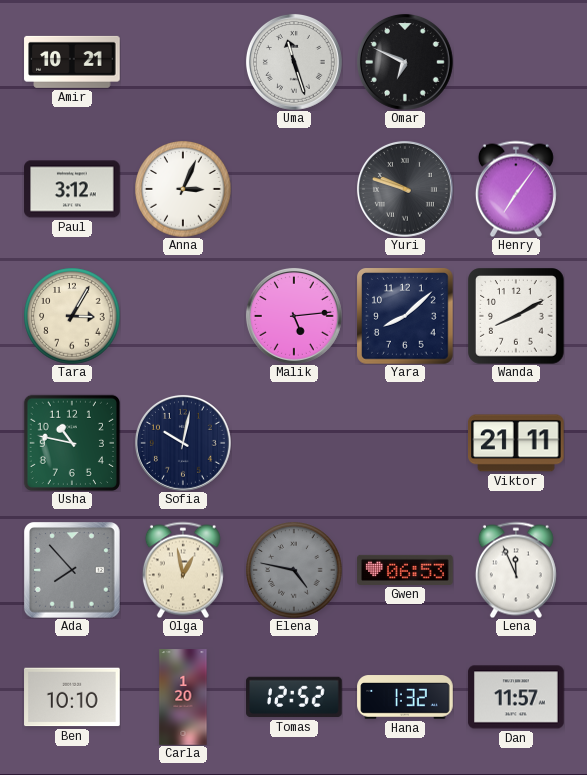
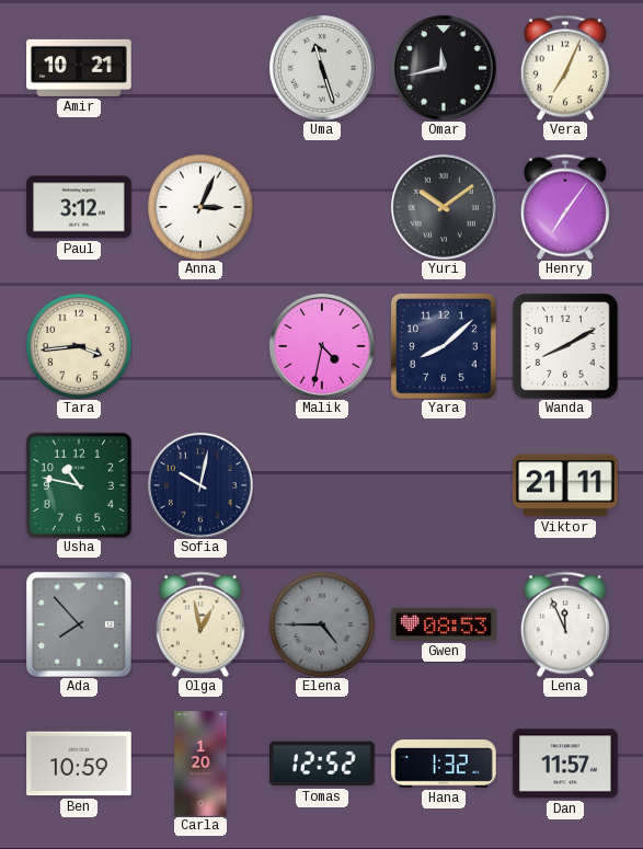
Omar: 6:49 -> 11:43
Vera: none -> 7:04
Yuri: 9:48 -> 10:09
Tara: 3:05 -> 3:44
Malik: 5:14 -> 4:32
Elena: 4:47 -> 4:45
Gwen: 06:53 -> 08:53
Ben: 10:10 -> 10:59
